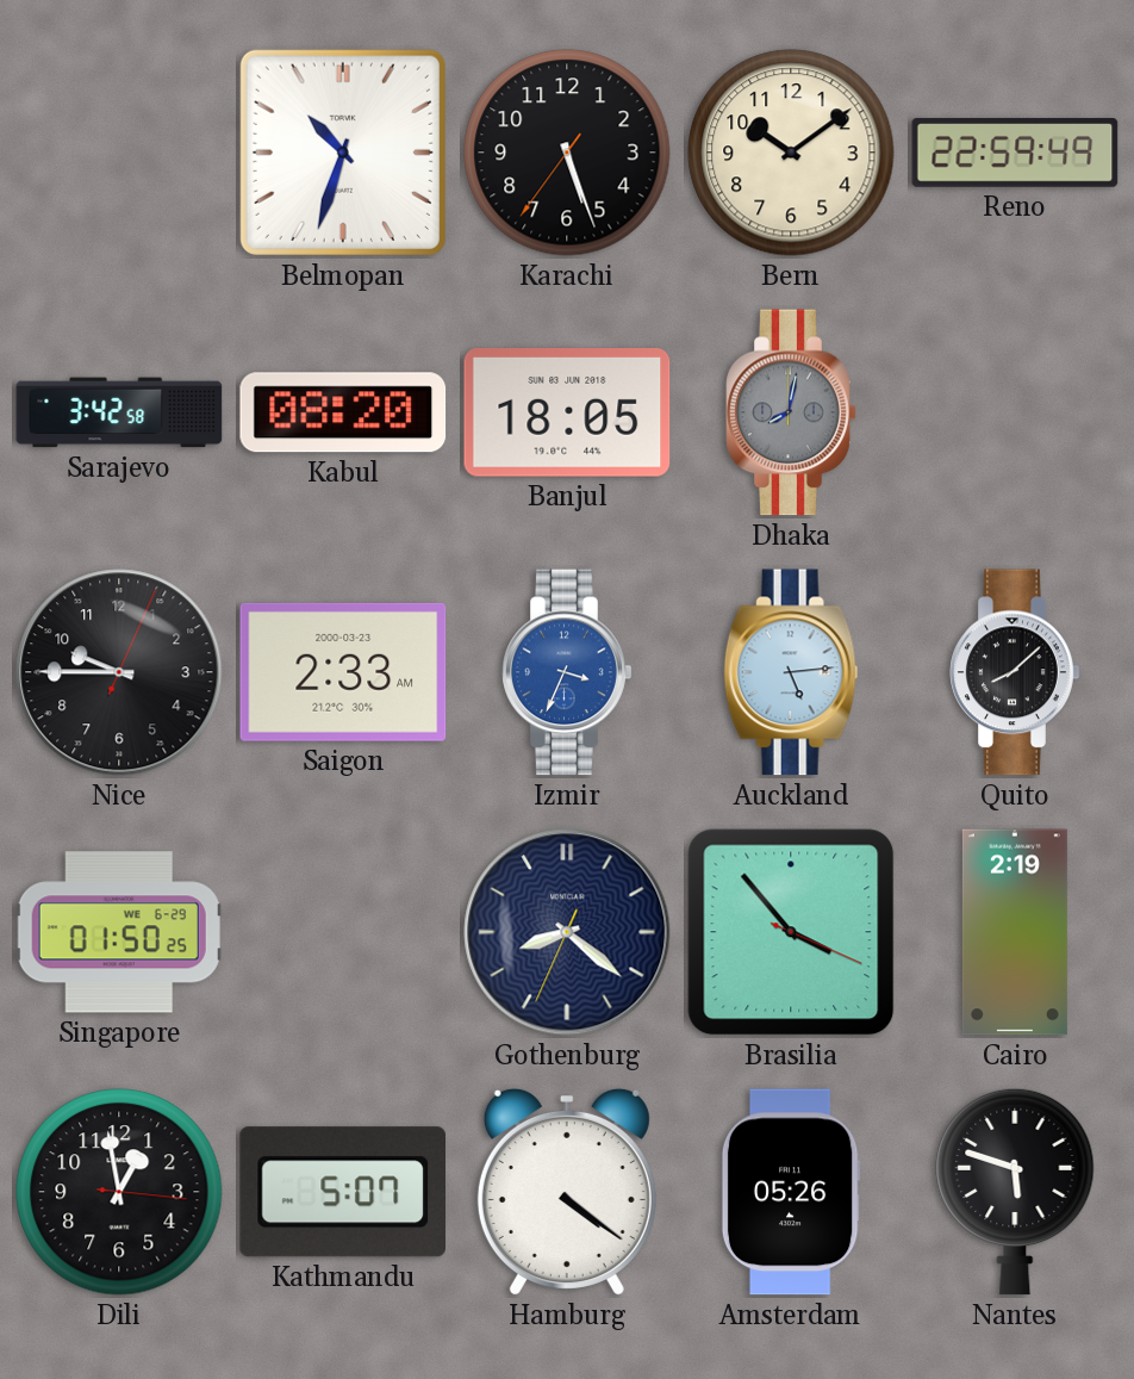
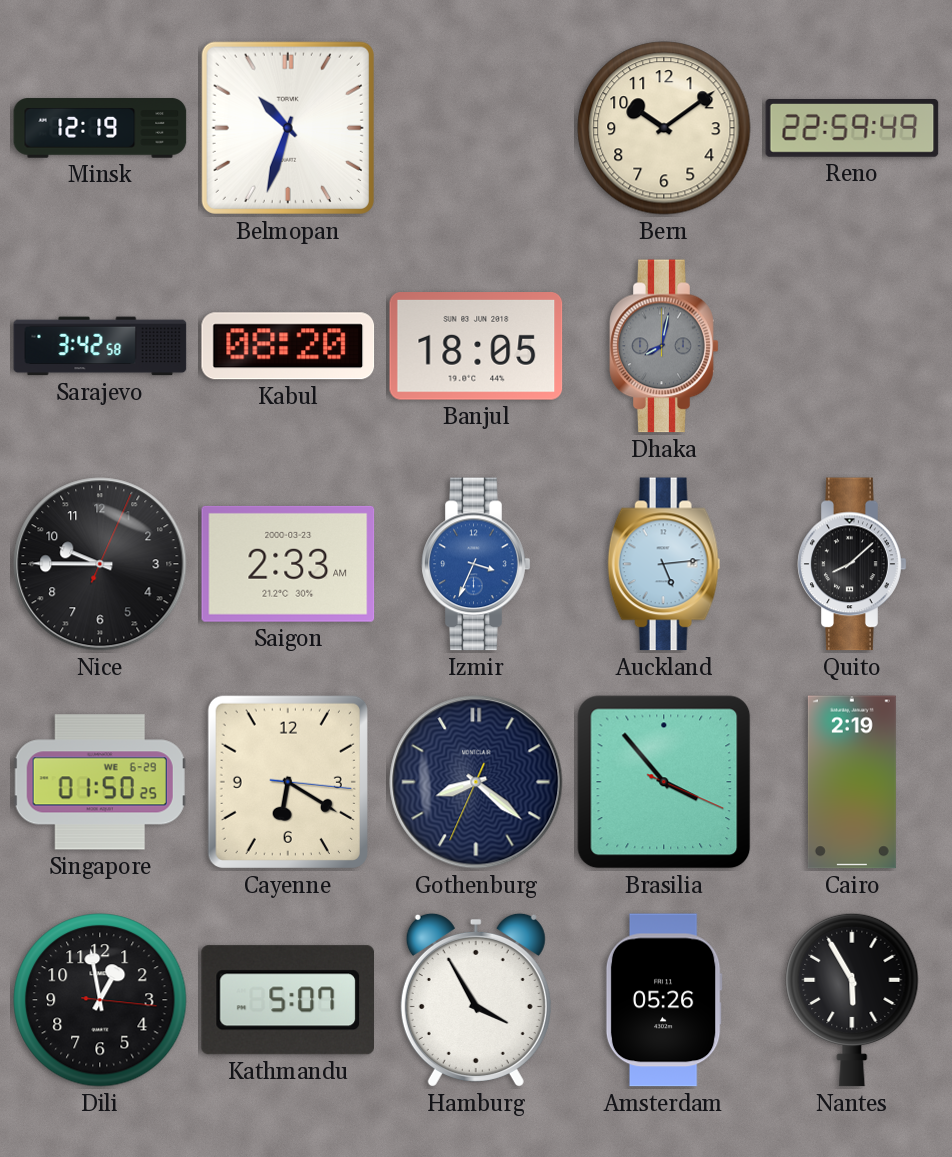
Minsk: none -> 12:19
Karachi: 5:26 -> none
Cayenne: none -> 6:20
Hamburg: 4:21 -> 3:55
Nantes: 5:48 -> 5:55
